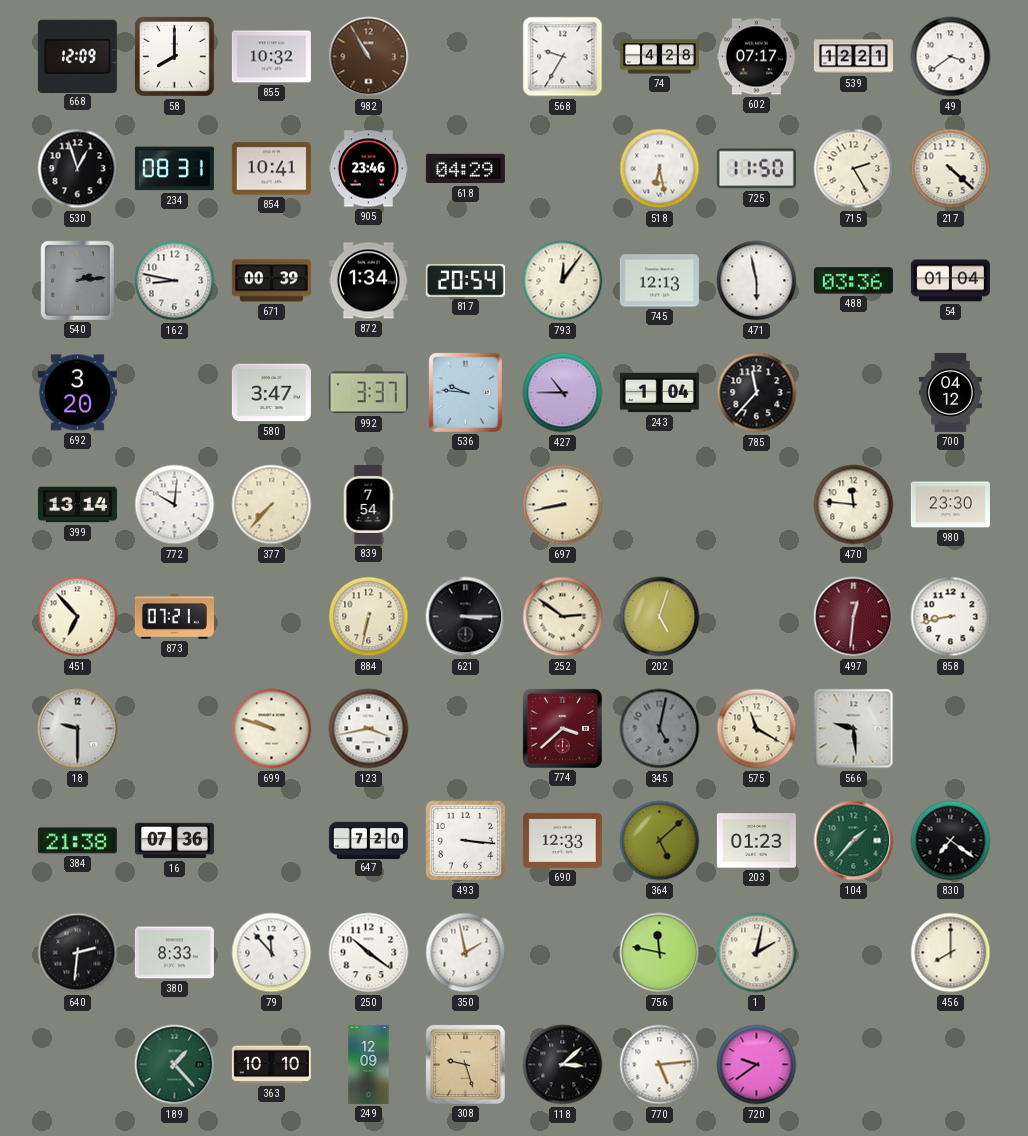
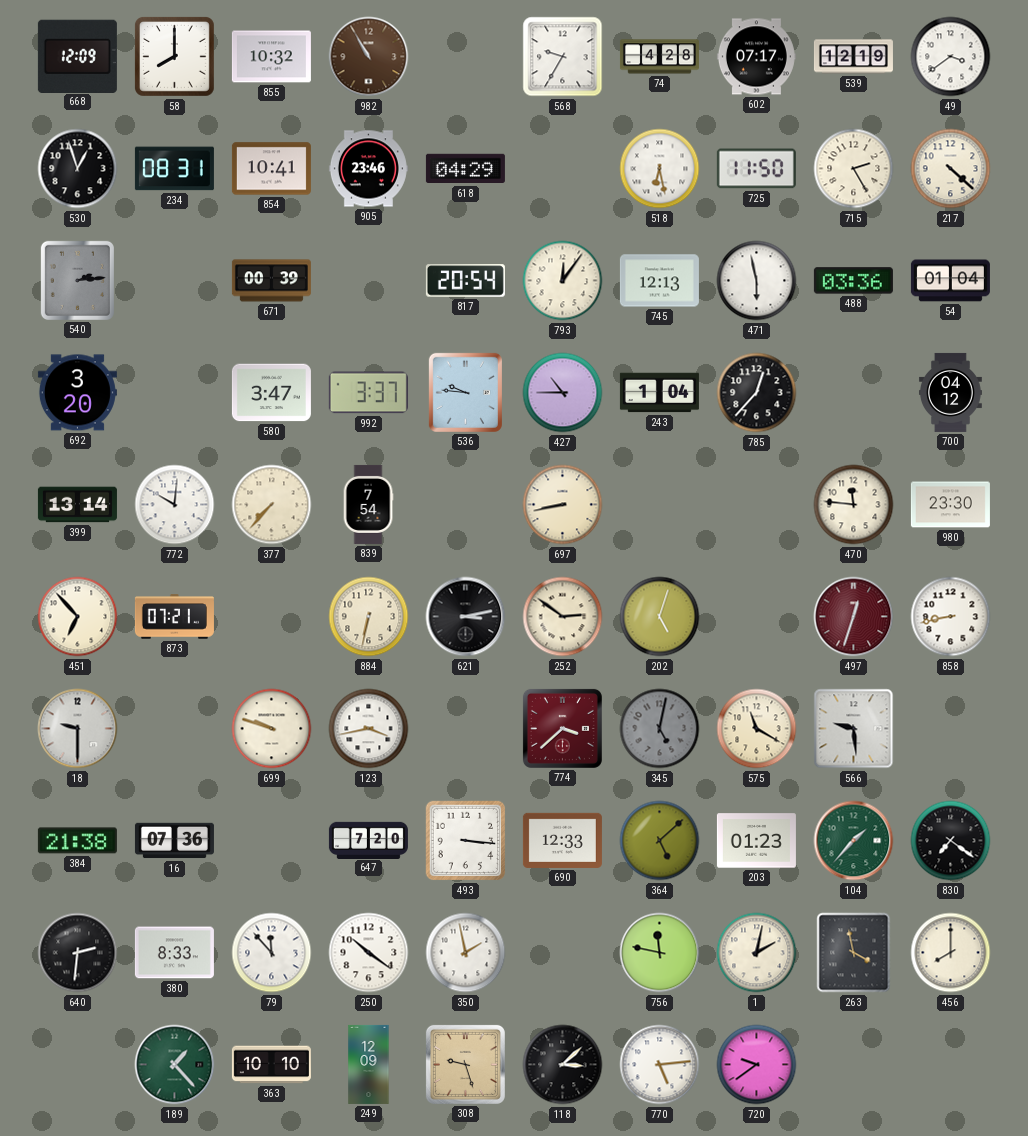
539: 12:21 -> 12:19
162: 8:47 -> none
872: 1:34 -> none
785: 11:37 -> 12:37
621: 3:15 -> 3:13
497: 12:31 -> 12:33
263: none -> 3:58
